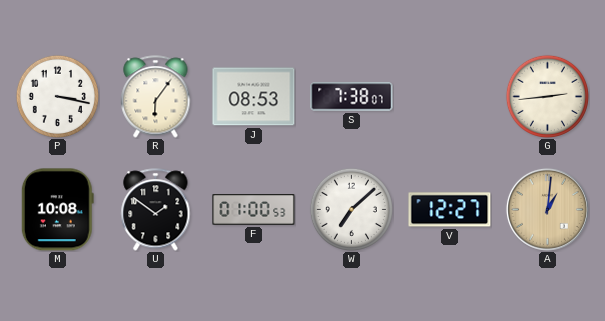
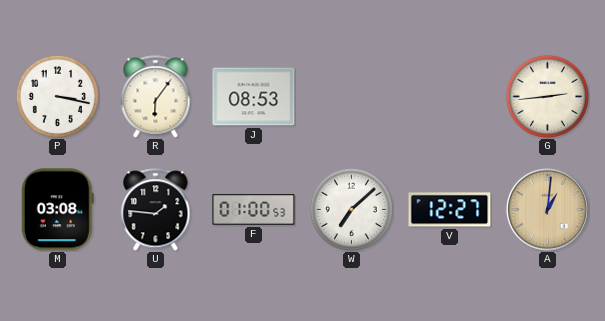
S: 7:38 -> none
M: 10:08 -> 03:08
U: 1:51 -> 1:46
